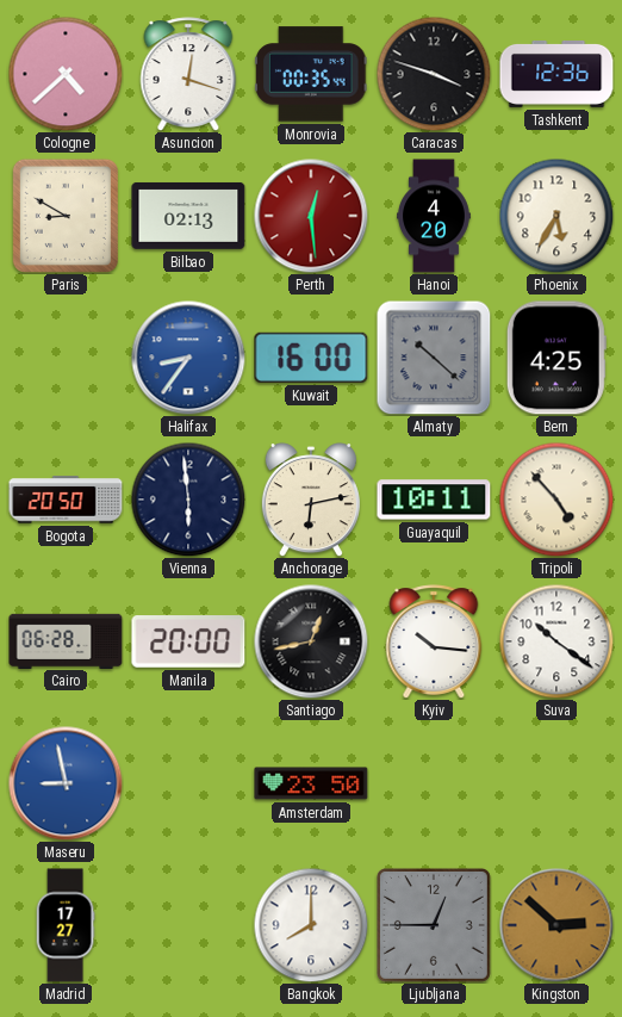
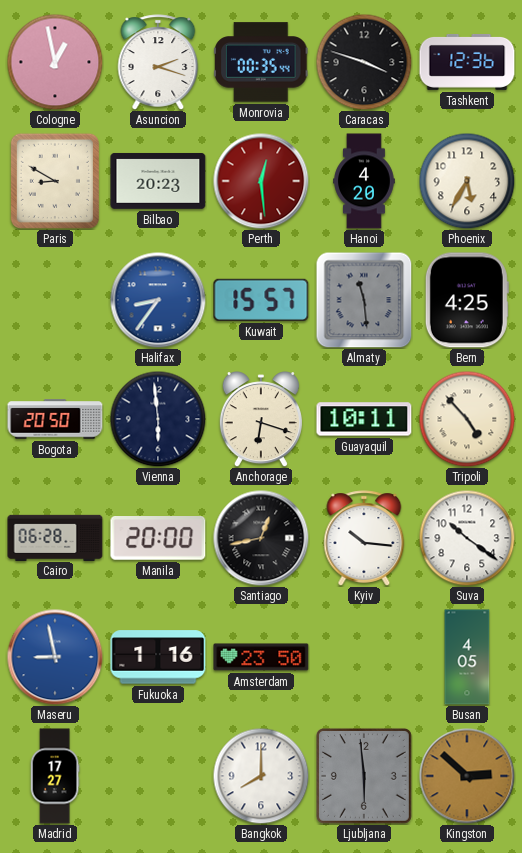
Cologne: 4:38 -> 12:58
Asuncion: 12:18 -> 2:18
Bilbao: 02:13 -> 20:23
Kuwait: 16:00 -> 15:57
Almaty: 10:22 -> 11:29
Anchorage: 6:13 -> 6:18
Fukuoka: none -> 1:16
Busan: none -> 4:05
Ljubljana: 12:45 -> 5:59
